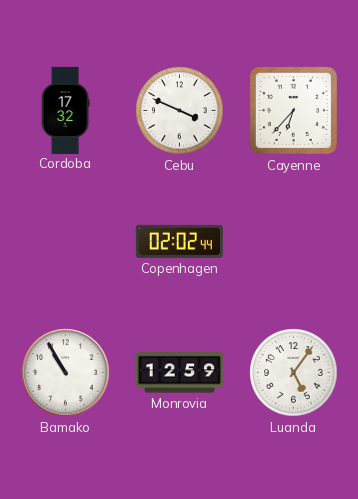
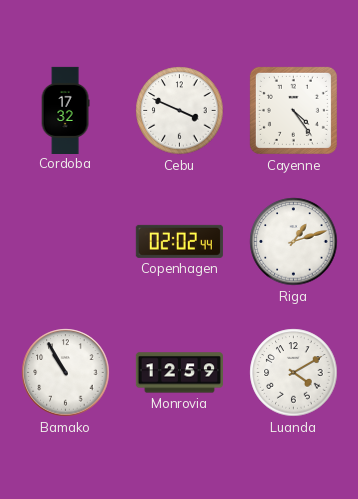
Cayenne: 6:37 -> 4:24
Riga: none -> 1:12
Luanda: 5:06 -> 4:10
